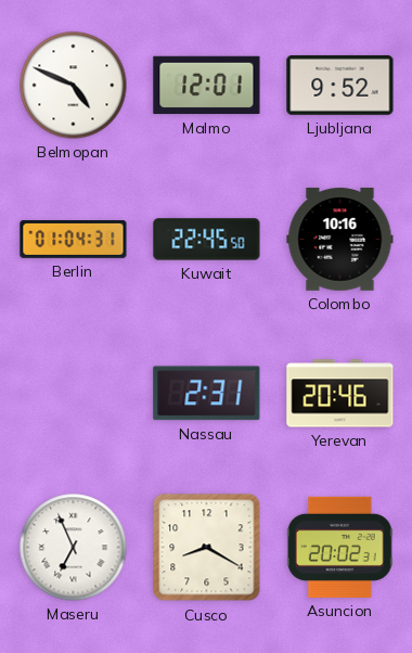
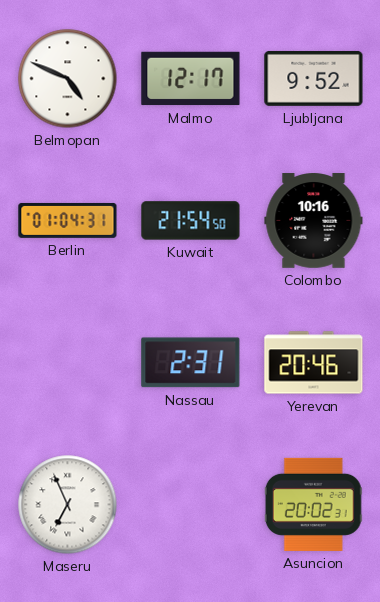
Malmo: 12:01 -> 12:17
Kuwait: 22:45 -> 21:54
Cusco: 8:20 -> none
